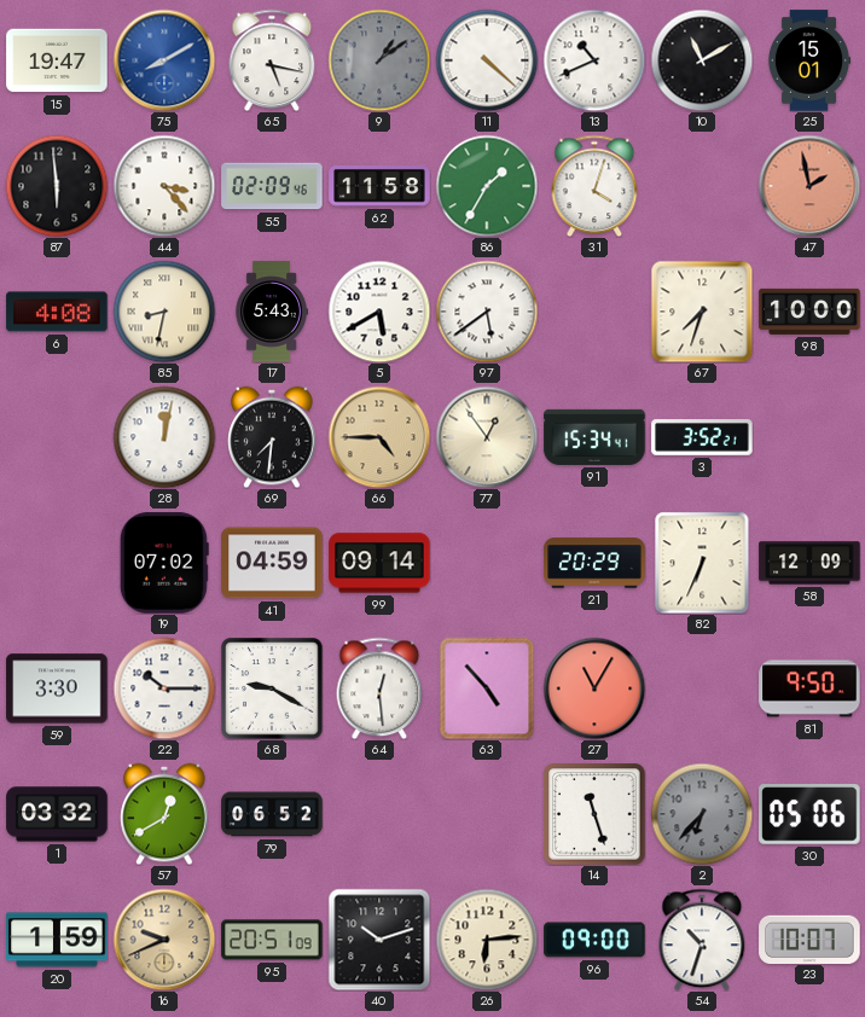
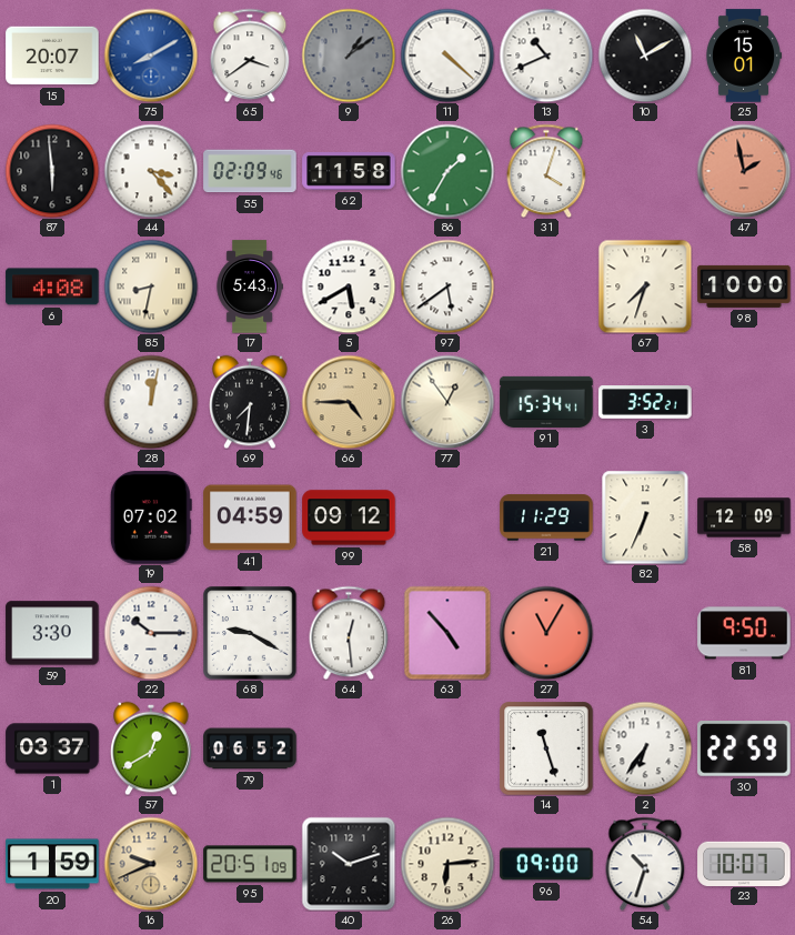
15: 19:47 -> 20:07
65: 5:17 -> 3:39
99: 09:14 -> 09:12
21: 20:29 -> 11:29
1: 03:32 -> 03:37
2: 6:37 -> 6:36
2 dial: grey -> white
30: 05:06 -> 22:59
